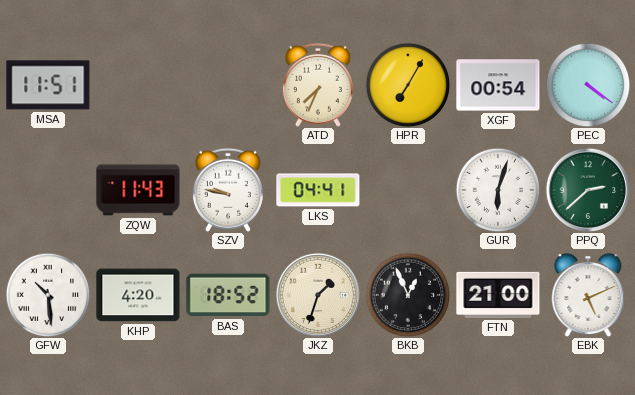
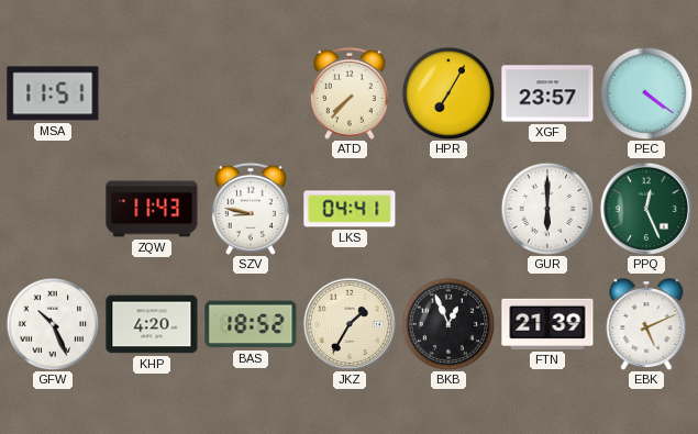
ATD: 7:34 -> 7:37
XGF: 00:54 -> 23:57
SZV: 9:47 -> 8:47
GUR: 6:03 -> 6:00
PPQ: 2:38 -> 12:26
GFW: 10:29 -> 10:26
JKZ: 1:33 -> 1:35
FTN: 21:00 -> 21:39
